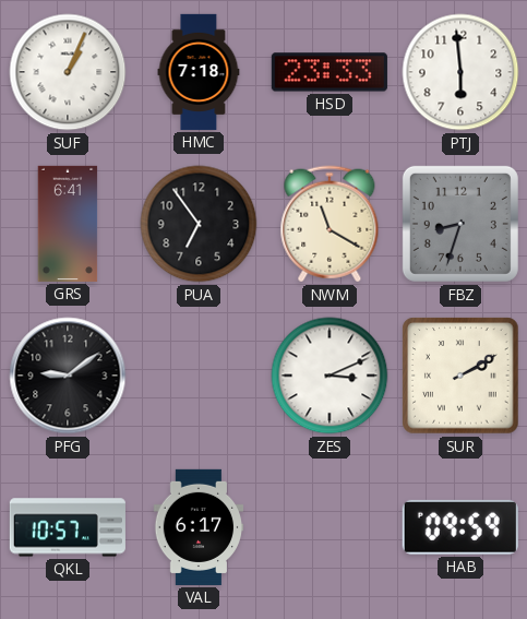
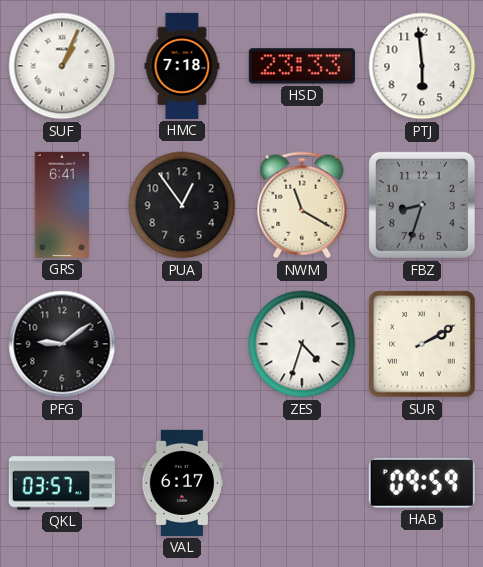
PUA: 6:54 -> 12:54
ZES: 3:11 -> 4:33
QKL: 10:57 -> 03:57
